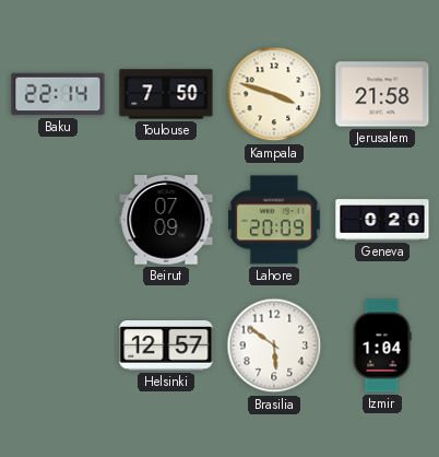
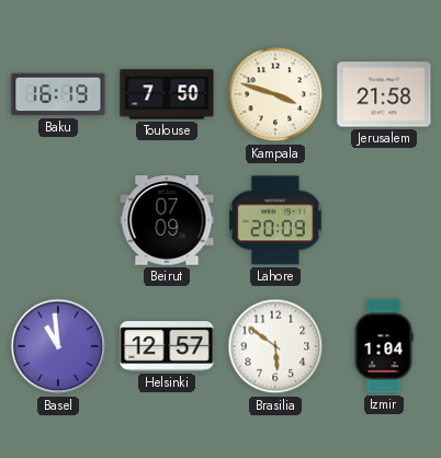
Baku: 22:14 -> 16:19
Geneva: 0:20 -> none
Basel: none -> 10:59
